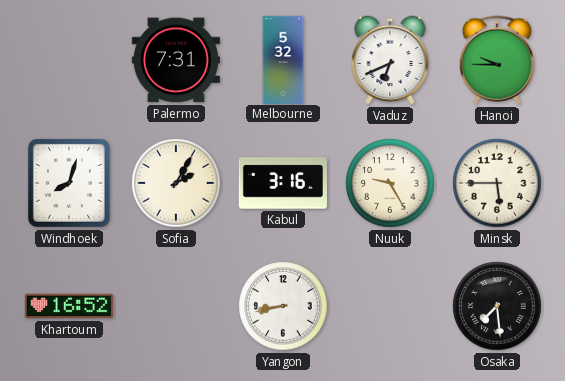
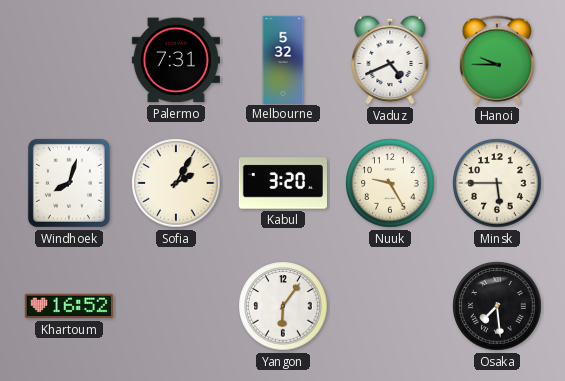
Vaduz: 6:41 -> 4:41
Kabul: 3:16 -> 3:20
Yangon: 8:43 -> 6:06
